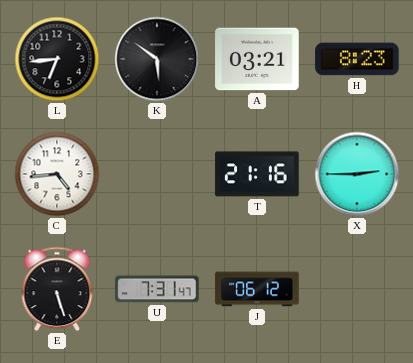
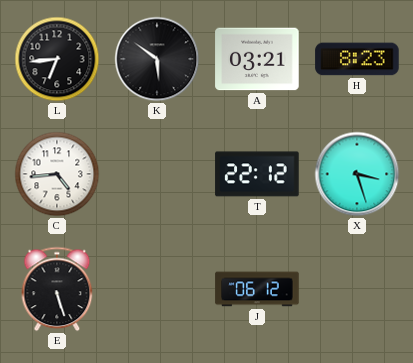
T: 21:16 -> 22:12
X: 2:45 -> 3:27
U: 7:31 -> none
